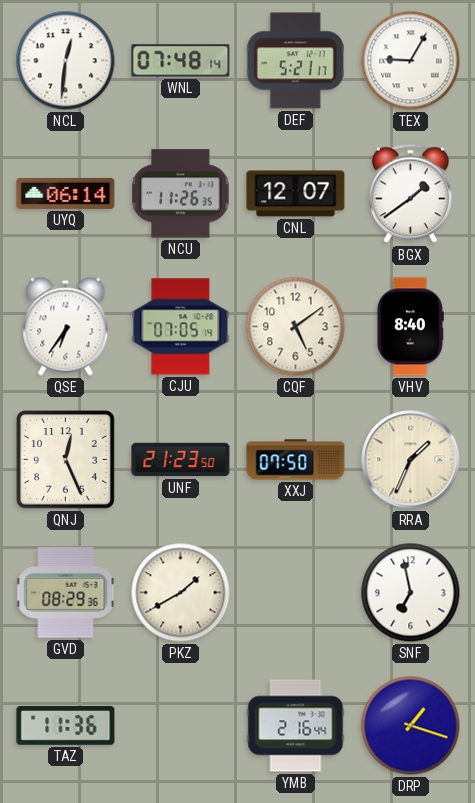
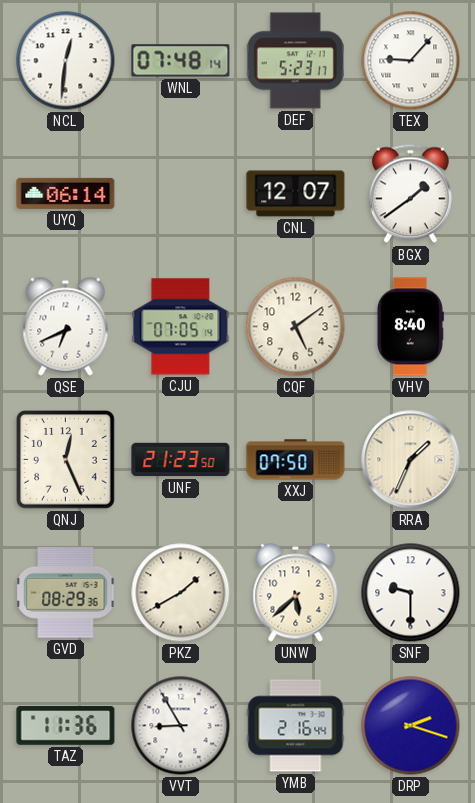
DEF: 5:21 -> 5:23
TEX: 9:05 -> 9:07
NCU: 11:26 -> none
QSE: 6:36 -> 6:41
UNW: none -> 5:38
SNF: 6:58 -> 9:30
VVT: none -> 8:55
DRP: 1:18 -> 2:18
